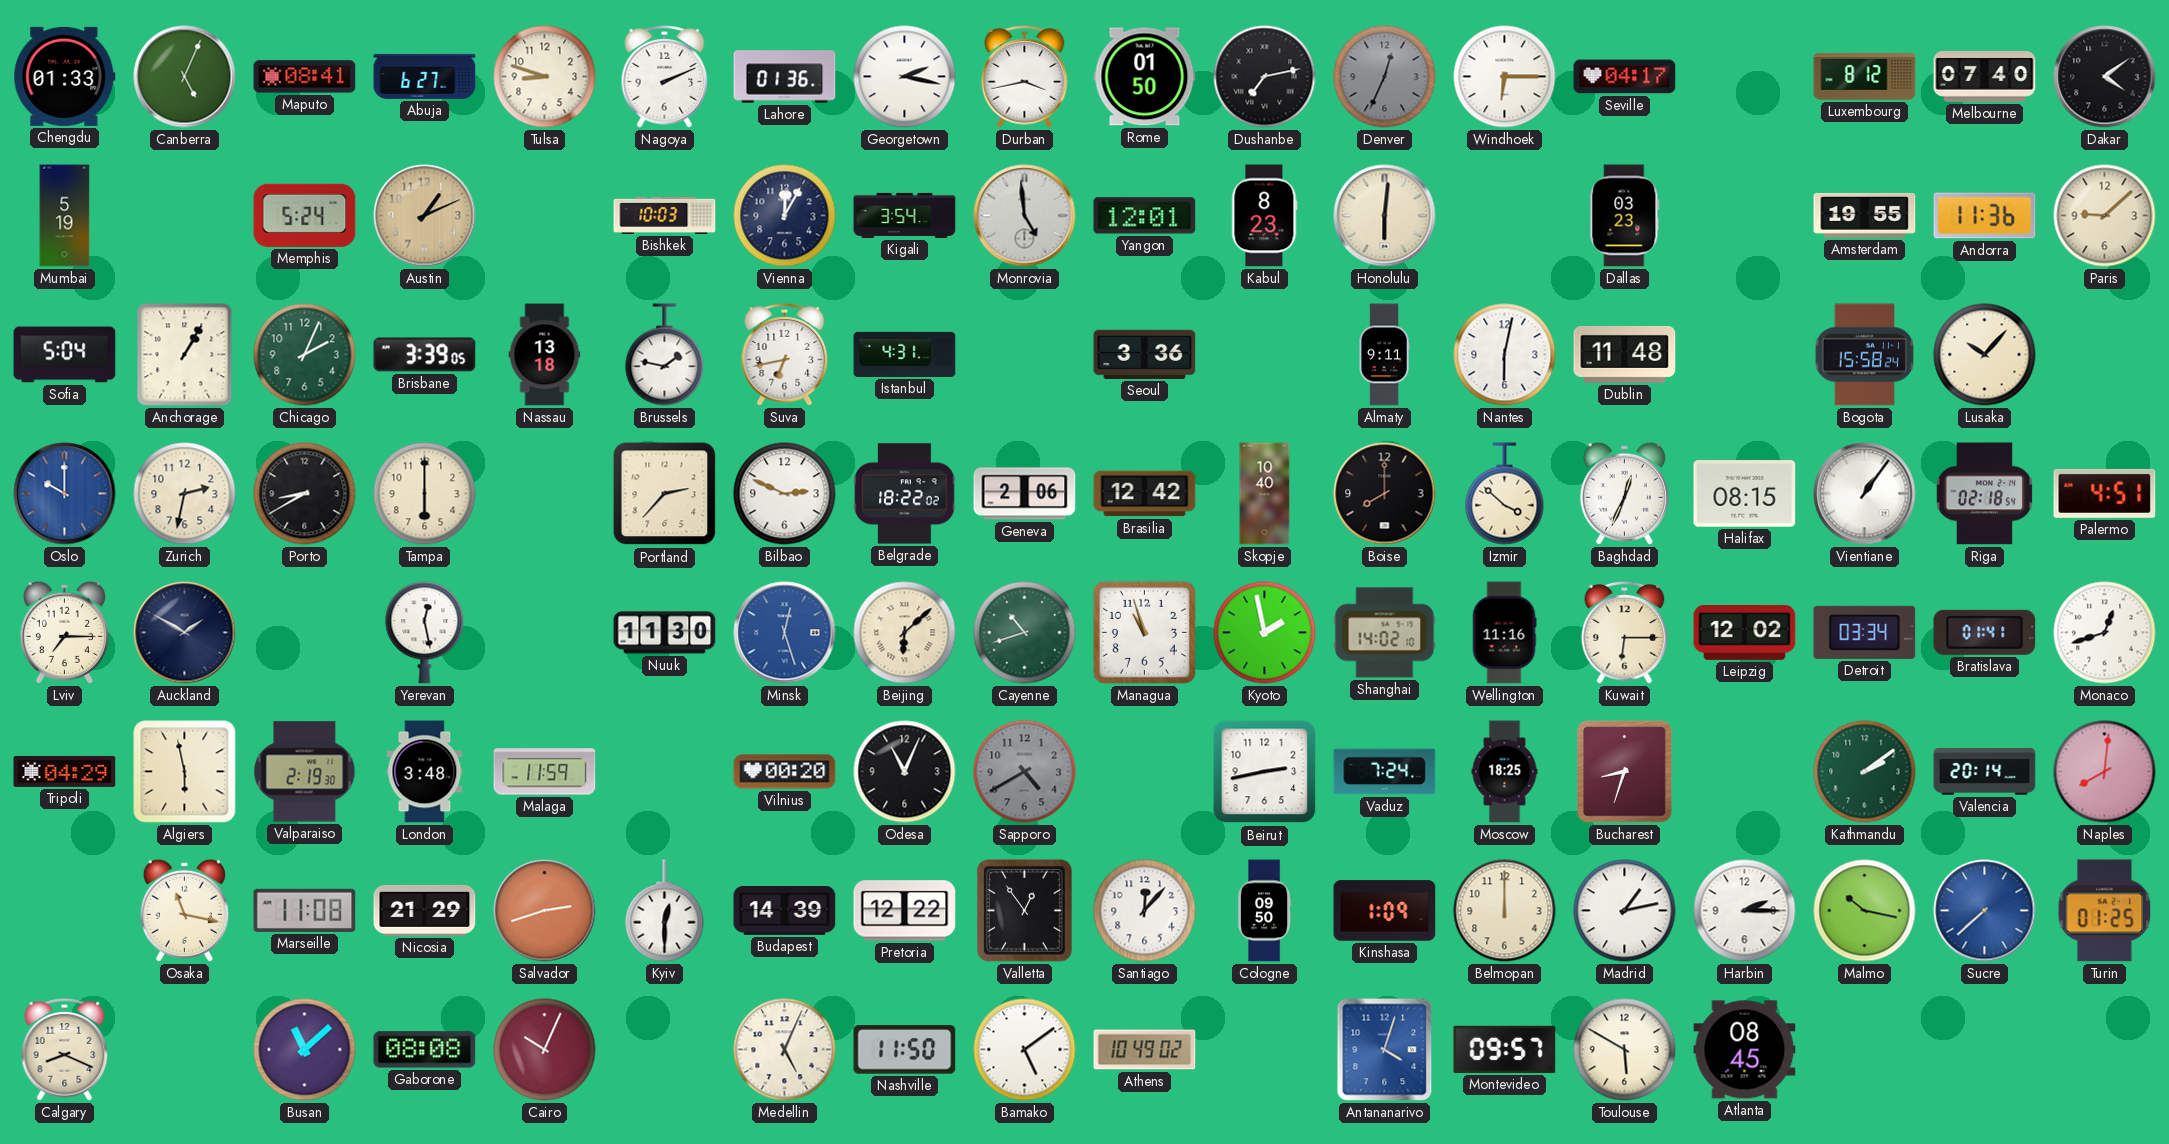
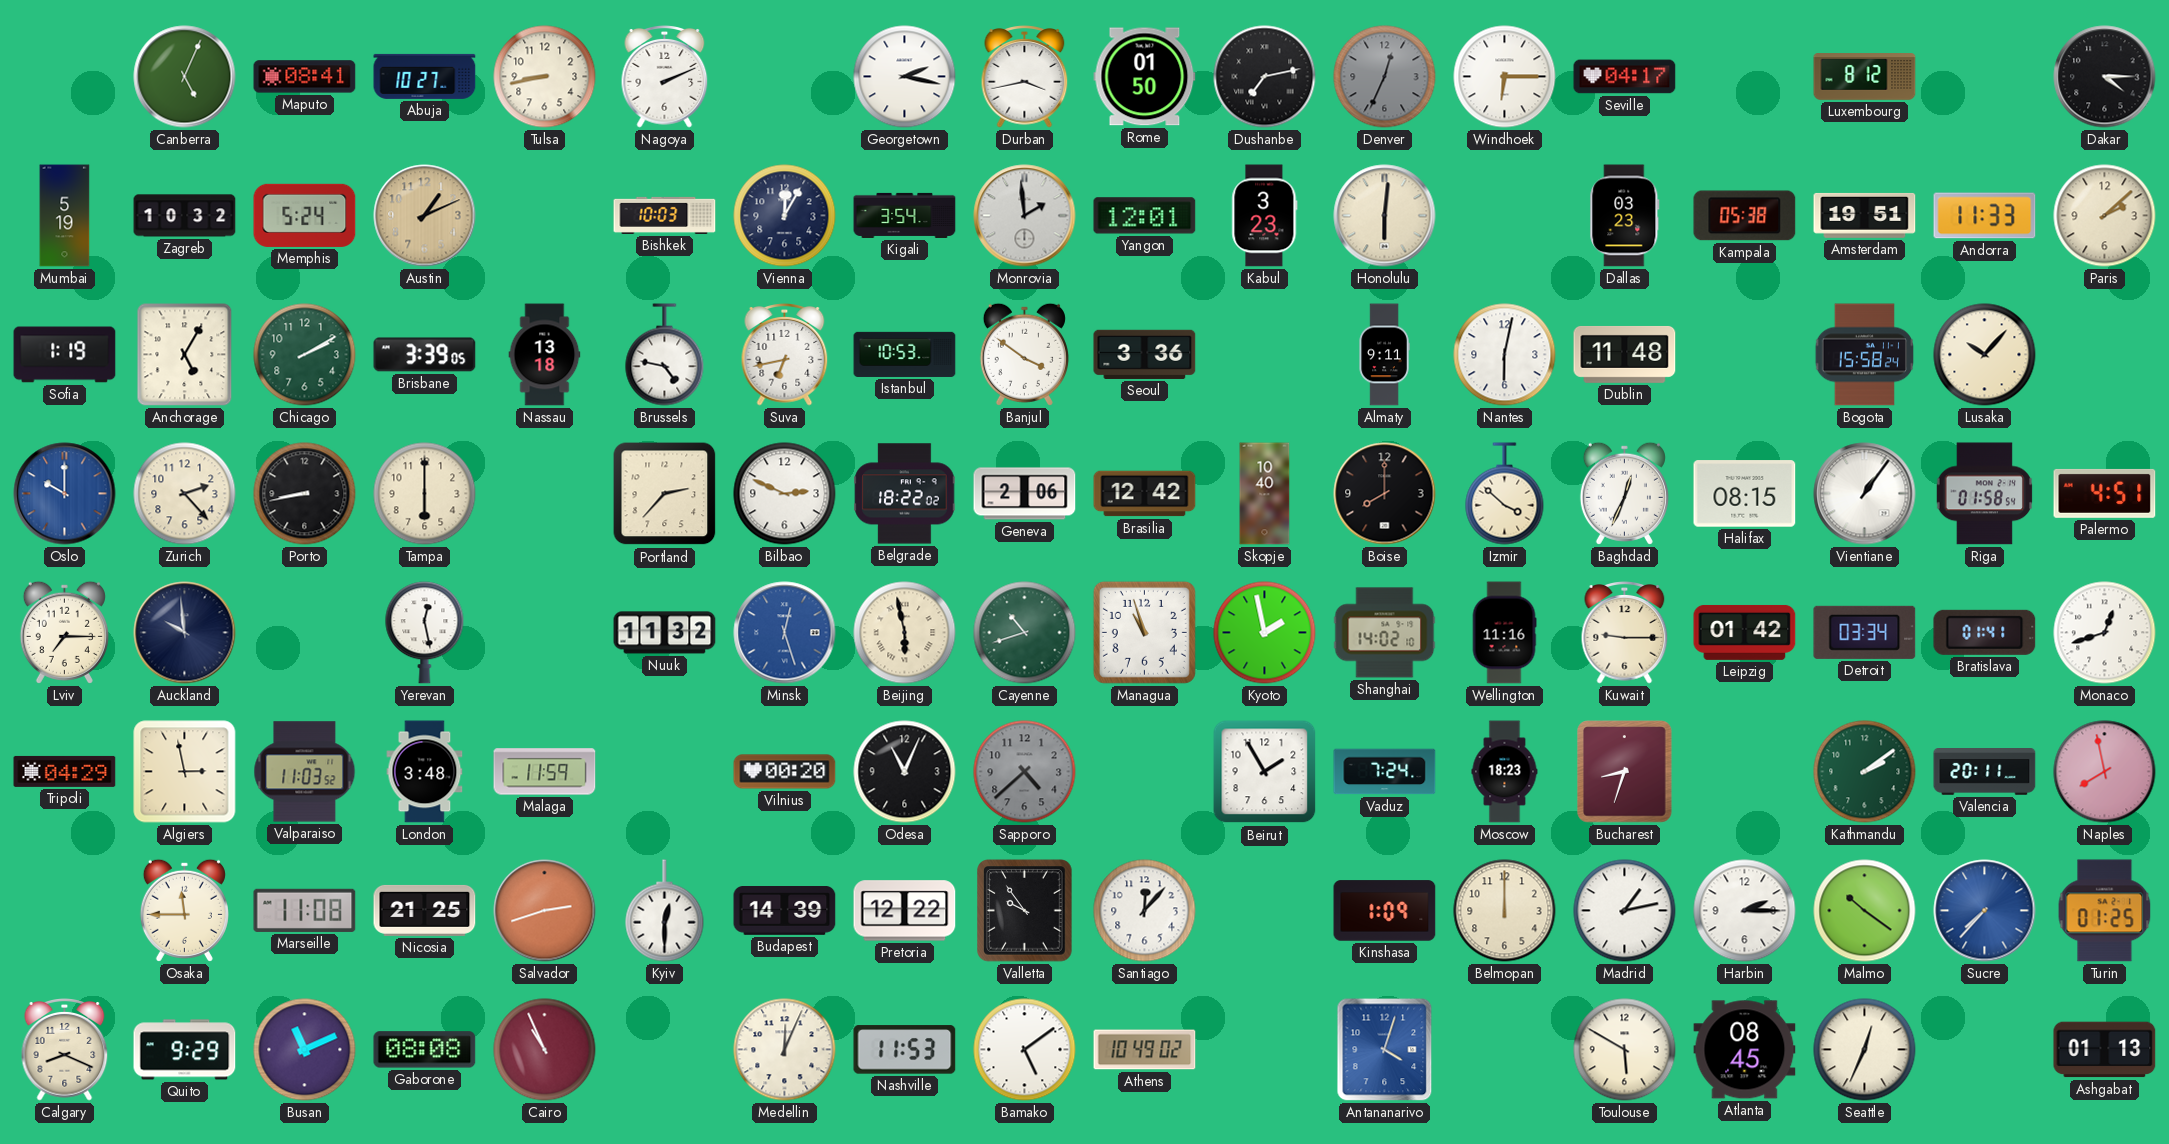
Chengdu: 01:33 -> none
Abuja: 6:27 -> 10:27
Tulsa: 8:48 -> 8:43
Lahore: 01:36 -> none
Melbourne: 07:40 -> none
Dakar: 4:09 -> 4:15
Zagreb: none -> 10:32
Monrovia: 4:59 -> 1:59
Kabul: 8:23 -> 3:23
Kampala: none -> 05:38
Amsterdam: 19:55 -> 19:51
Andorra: 11:36 -> 11:33
Paris: 9:08 -> 2:08
Sofia: 5:04 -> 1:19
Anchorage: 1:05 -> 5:05
Chicago: 2:04 -> 2:10
Brussels: 1:47 -> 4:47
Istanbul: 4:31 -> 10:53
Banjul: none -> 3:51
Zurich: 2:32 -> 2:23
Porto: 8:40 -> 8:43
Riga: 02:18 -> 01:58
Auckland: 1:50 -> 9:59
Nuuk: 11:30 -> 11:32
Beijing: 6:08 -> 5:58
Kuwait: 6:15 -> 9:15
Leipzig: 12:02 -> 01:42
Algiers: 5:58 -> 2:58
Valparaiso: 2:19 -> 11:03
Sapporo: 4:40 -> 4:38
Beirut: 2:43 -> 1:55
Moscow: 18:25 -> 18:23
Valencia: 20:14 -> 20:11
Naples: 8:01 -> 7:58
Osaka: 11:17 -> 11:45
Nicosia: 21:29 -> 21:25
Valletta: 12:54 -> 9:54
Cologne: 09:50 -> none
Malmo: 10:17 -> 10:21
Sucre: 7:38 -> 7:37
Quito: none -> 9:29
Busan: 11:08 -> 11:11
Cairo: 10:04 -> 10:56
Medellin: 5:04 -> 12:04
Nashville: 11:50 -> 11:53
Montevideo: 09:57 -> none
Seattle: none -> 12:34
Ashgabat: none -> 01:13
